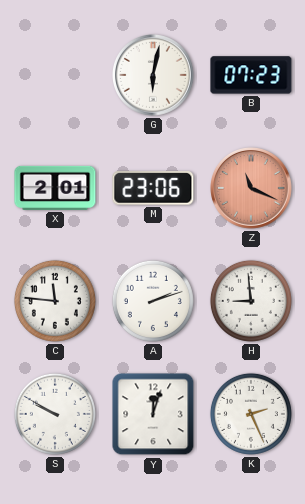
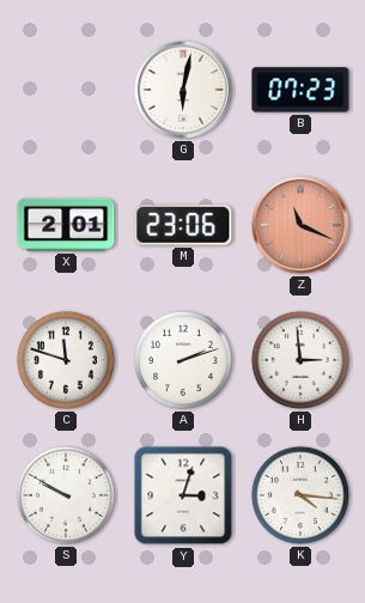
C: 11:46 -> 11:48
H: 8:59 -> 2:59
Y: 12:03 -> 3:03
K: 2:26 -> 4:16
